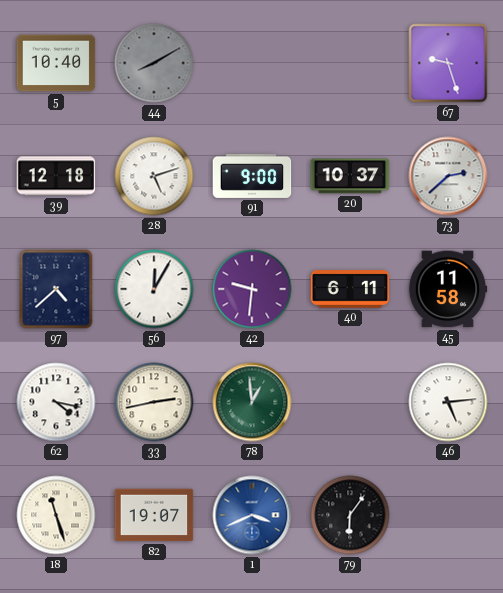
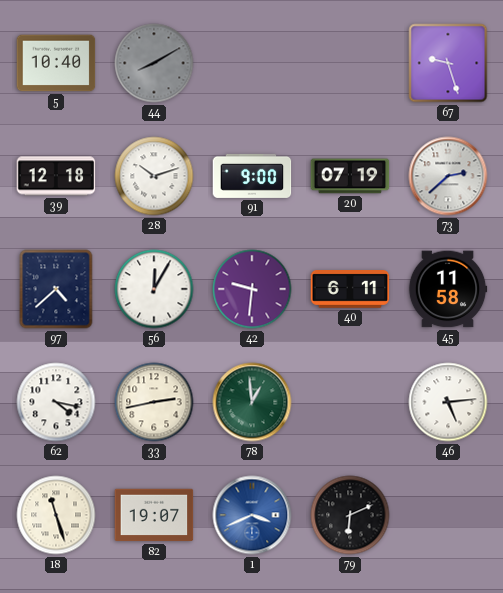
28: 5:12 -> 10:12
20: 10:37 -> 07:19
79: 6:06 -> 6:11
